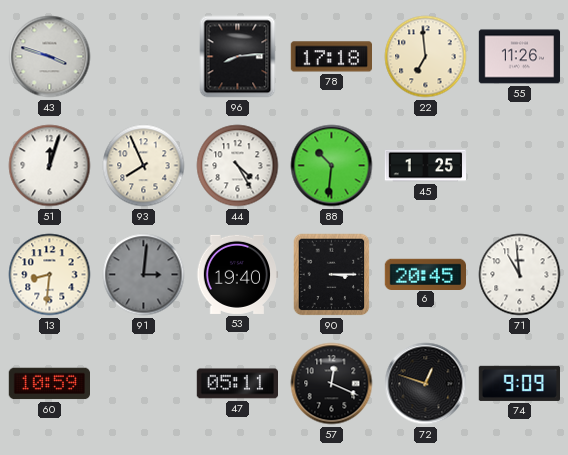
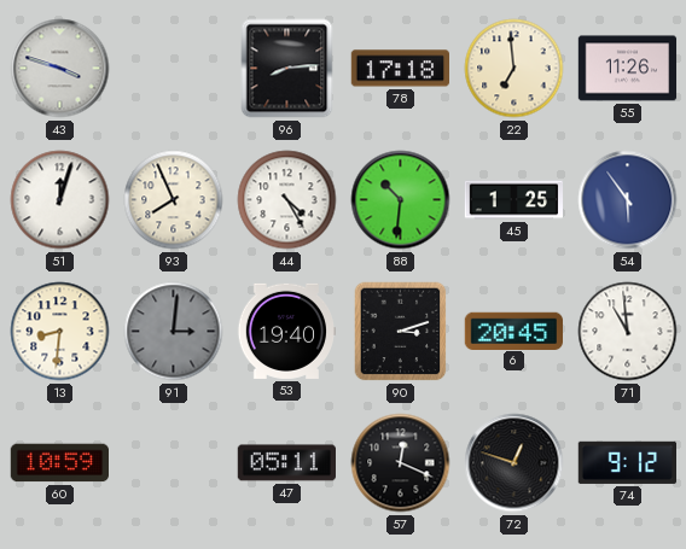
54: none -> 5:54
90: 3:15 -> 3:12
74: 9:09 -> 9:12
